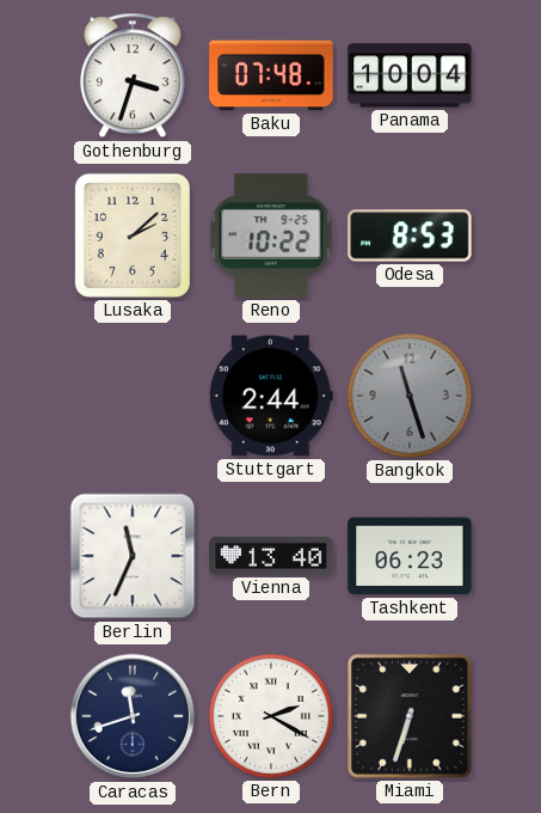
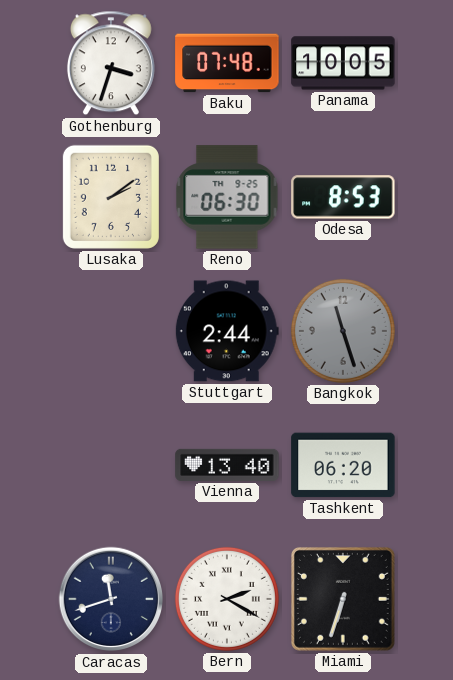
Panama: 10:04 -> 10:05
Lusaka: 2:08 -> 2:09
Reno: 10:22 -> 06:30
Berlin: 11:34 -> none
Tashkent: 06:23 -> 06:20
